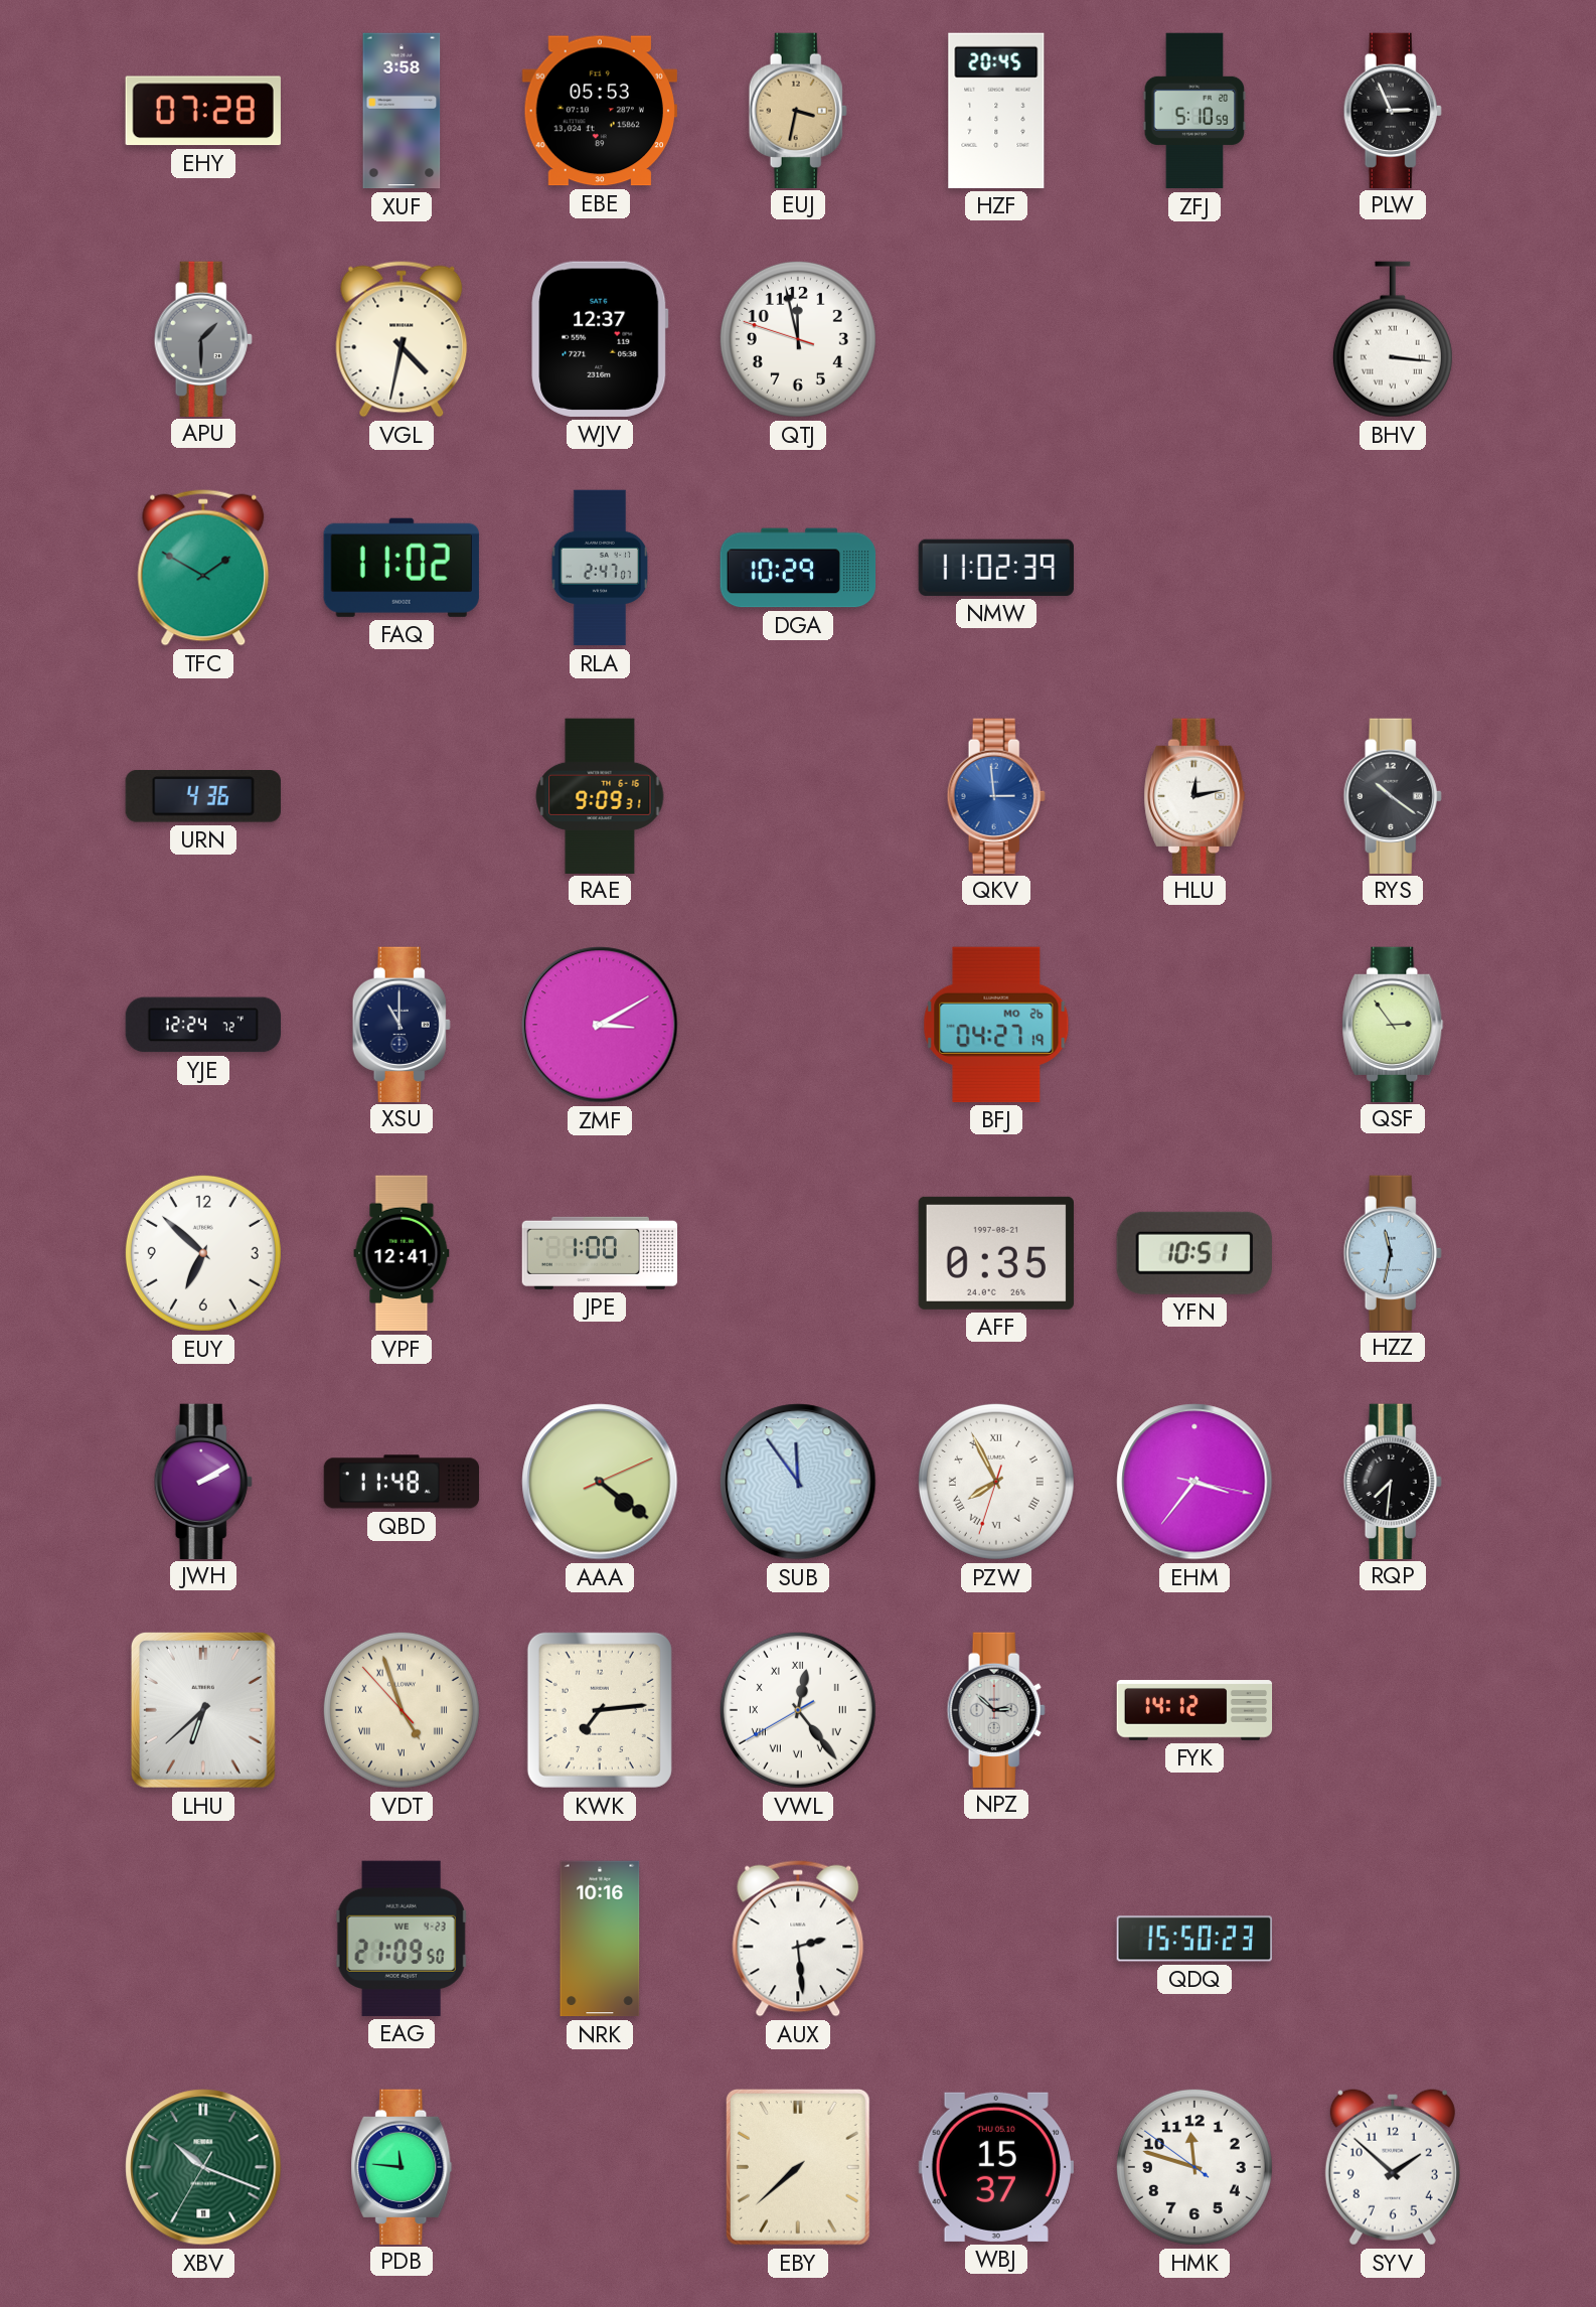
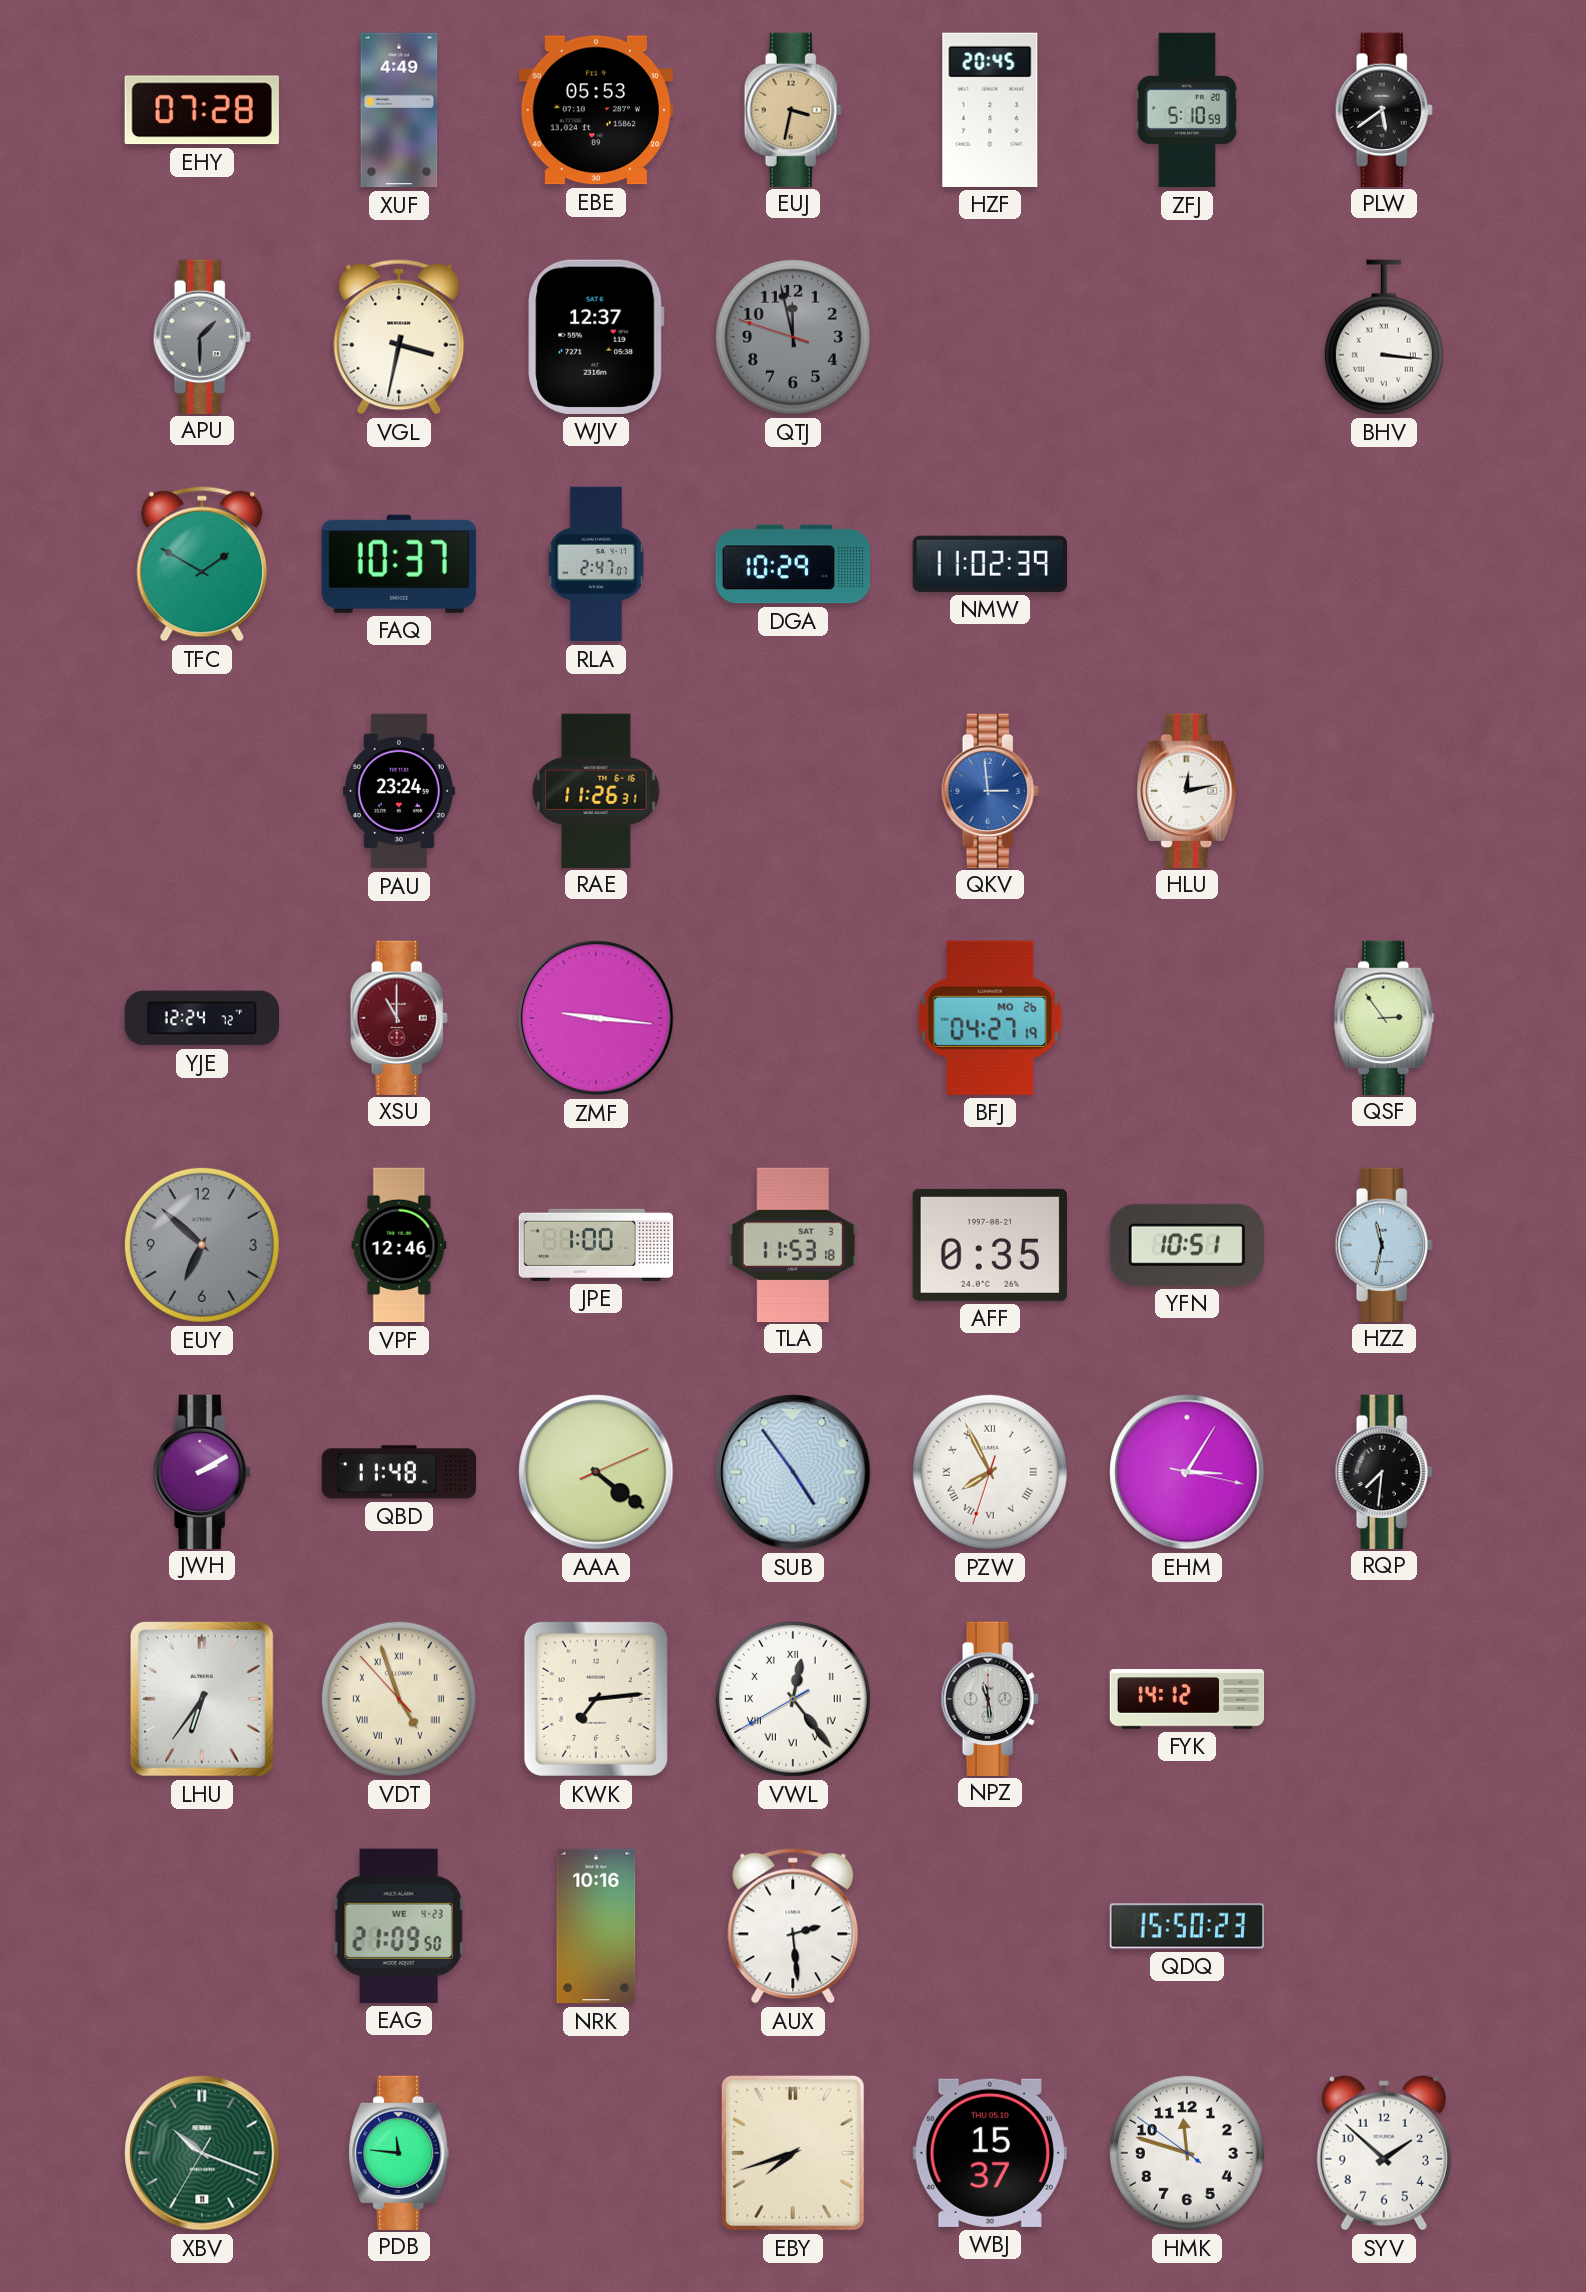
XUF: 3:58 -> 4:49
PLW: 2:56 -> 5:39
VGL: 4:32 -> 3:32
QTJ dial: white -> grey
FAQ: 11:02 -> 10:37
URN: 4:36 -> none
PAU: none -> 23:24
RAE: 9:09 -> 11:26
RYS: 10:21 -> none
XSU dial: navy -> burgundy
ZMF: 3:10 -> 9:16
EUY dial: white -> grey
VPF: 12:41 -> 12:46
TLA: none -> 11:53
SUB: 11:54 -> 4:54
EHM: 3:36 -> 3:05
LHU: 6:38 -> 6:36
NPZ: 2:52 -> 11:29
EBY: 7:38 -> 7:42
